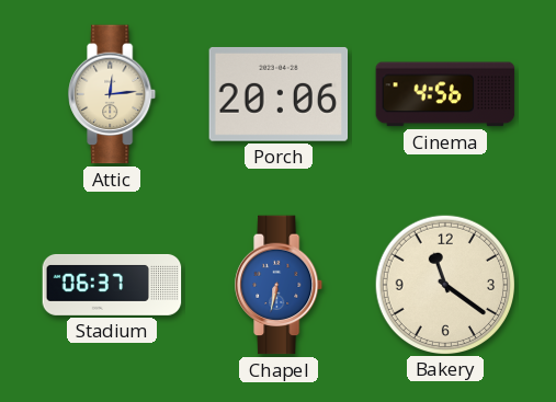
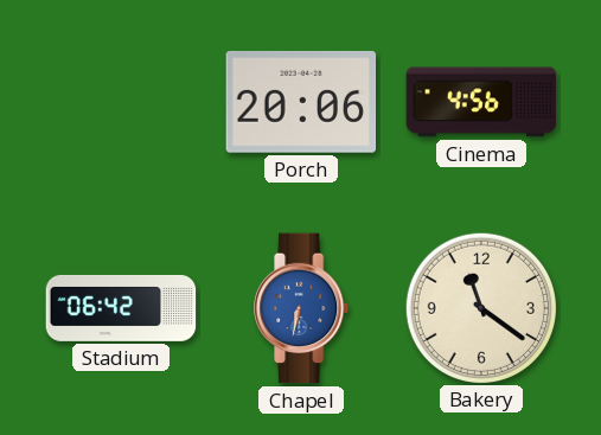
Attic: 12:14 -> none
Stadium: 06:37 -> 06:42
